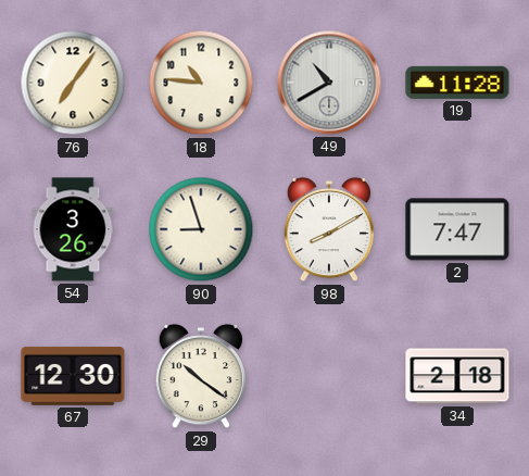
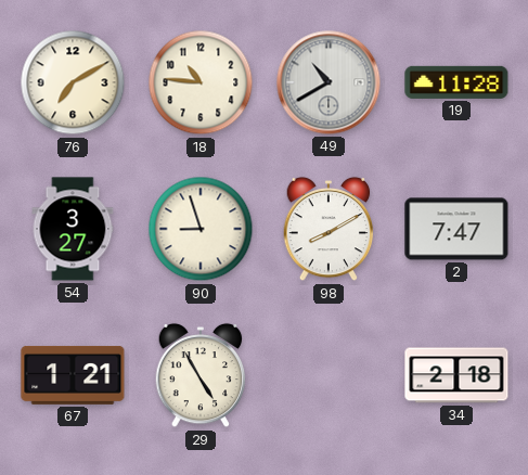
76: 7:06 -> 7:10
54: 3:26 -> 3:27
67: 12:30 -> 1:21
29: 10:21 -> 4:55
